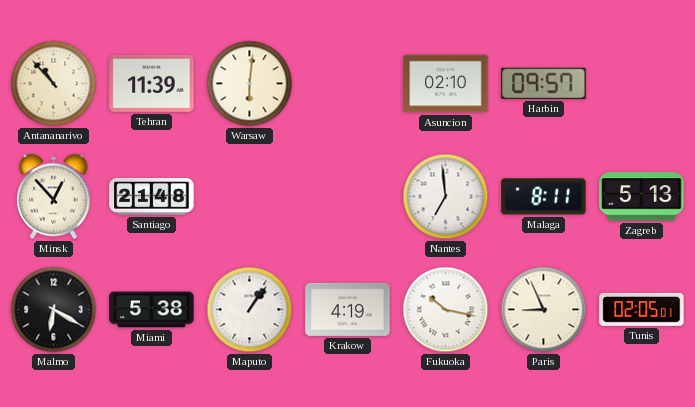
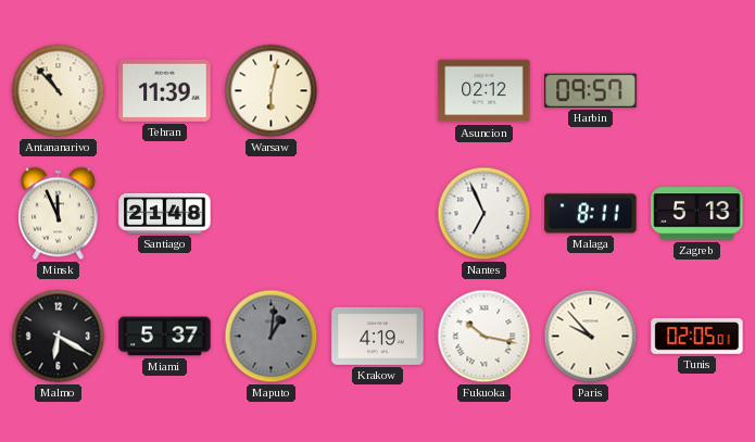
Warsaw: 6:01 -> 6:02
Asuncion: 02:10 -> 02:12
Minsk: 12:53 -> 11:56
Nantes: 6:59 -> 6:56
Miami: 5:38 -> 5:37
Maputo: 1:06 -> 1:01
Maputo dial: white -> grey
Paris: 8:56 -> 9:53
